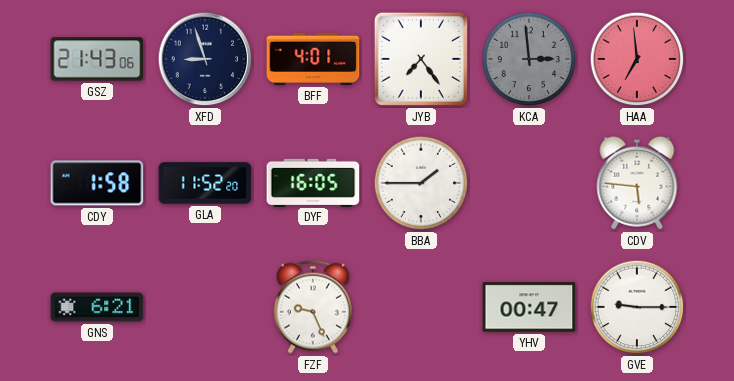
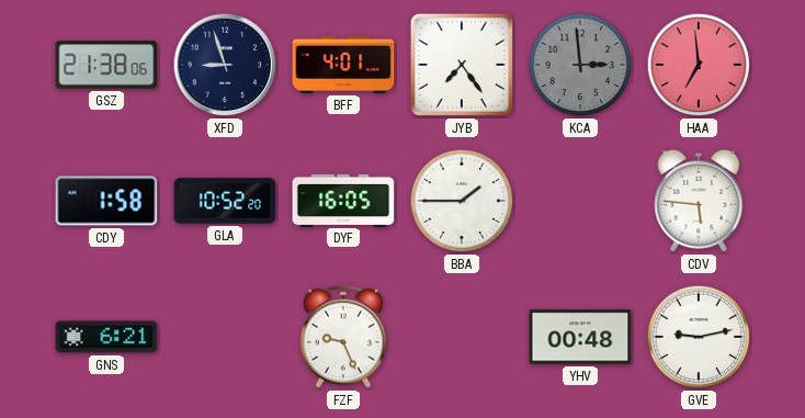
GSZ: 21:43 -> 21:38
GLA: 11:52 -> 10:52
YHV: 00:47 -> 00:48
GVE: 9:15 -> 9:13
